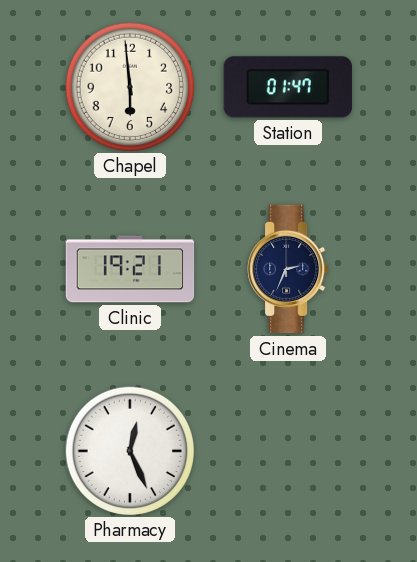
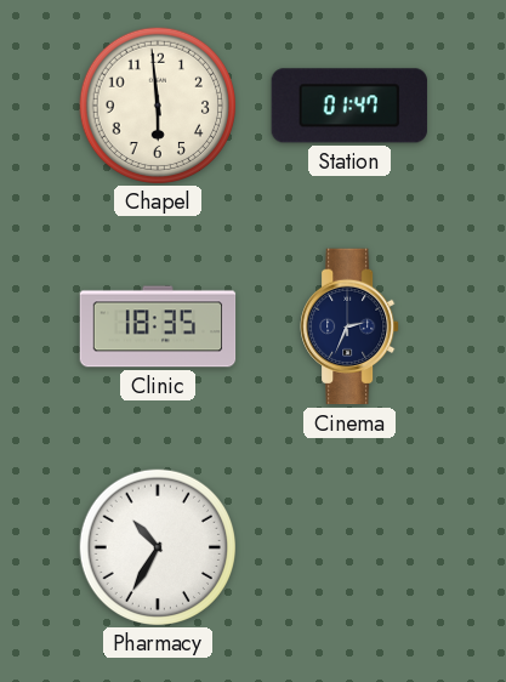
Clinic: 19:21 -> 18:35
Pharmacy: 12:26 -> 10:35
